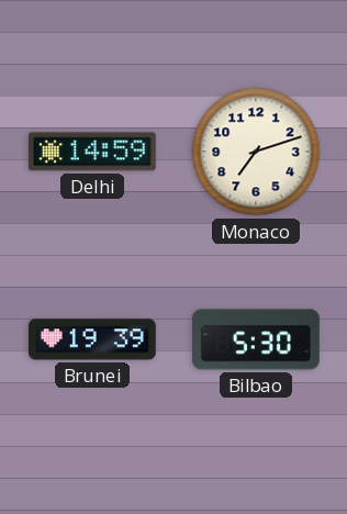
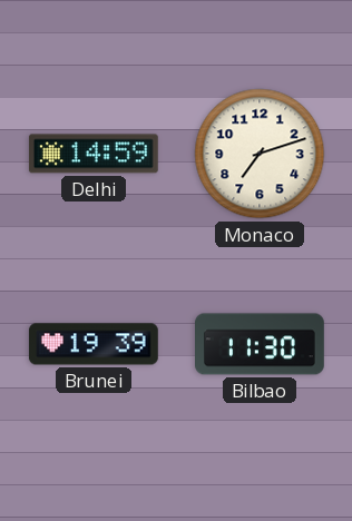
Bilbao: 5:30 -> 11:30
